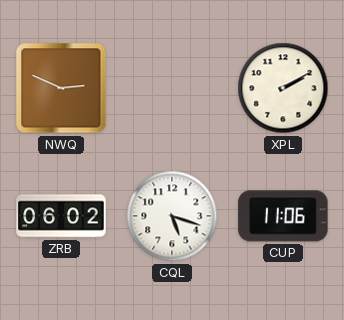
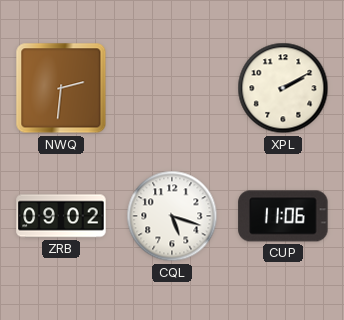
NWQ: 2:49 -> 2:31
ZRB: 06:02 -> 09:02
